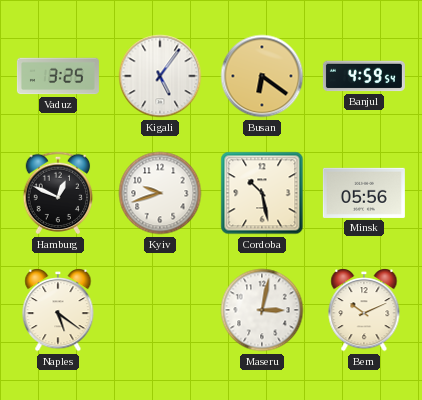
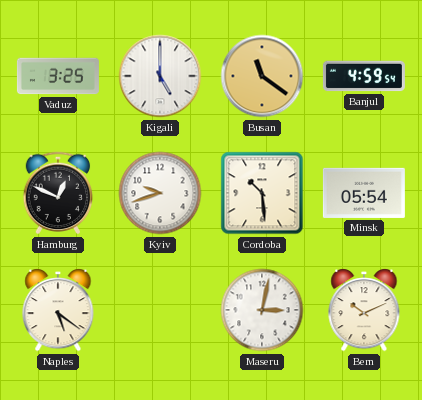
Kigali: 5:06 -> 5:00
Busan: 6:21 -> 11:21
Cordoba: 10:28 -> 10:29
Minsk: 05:56 -> 05:54
